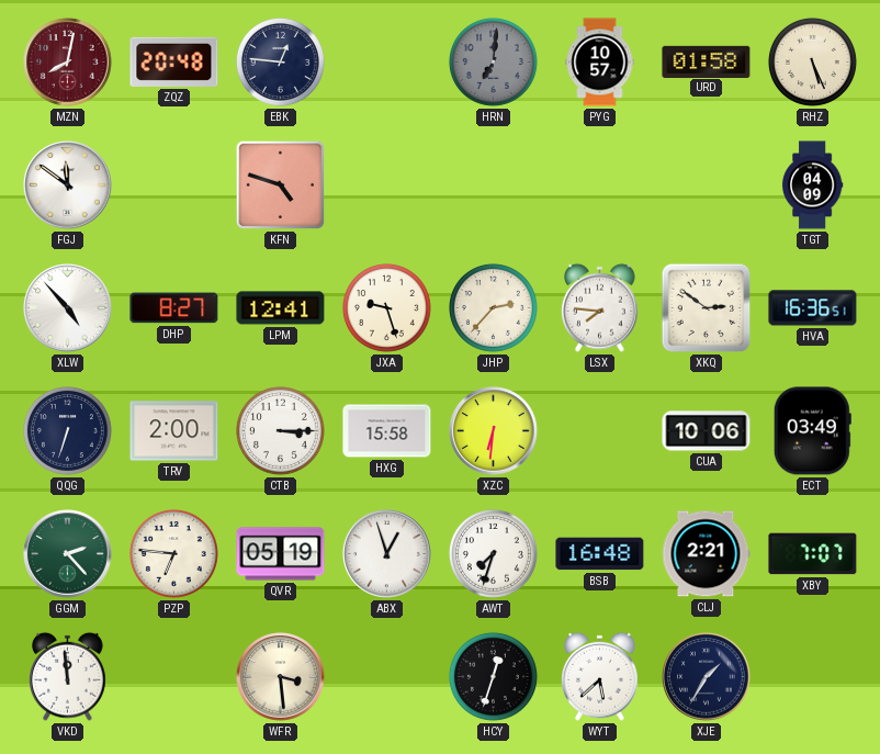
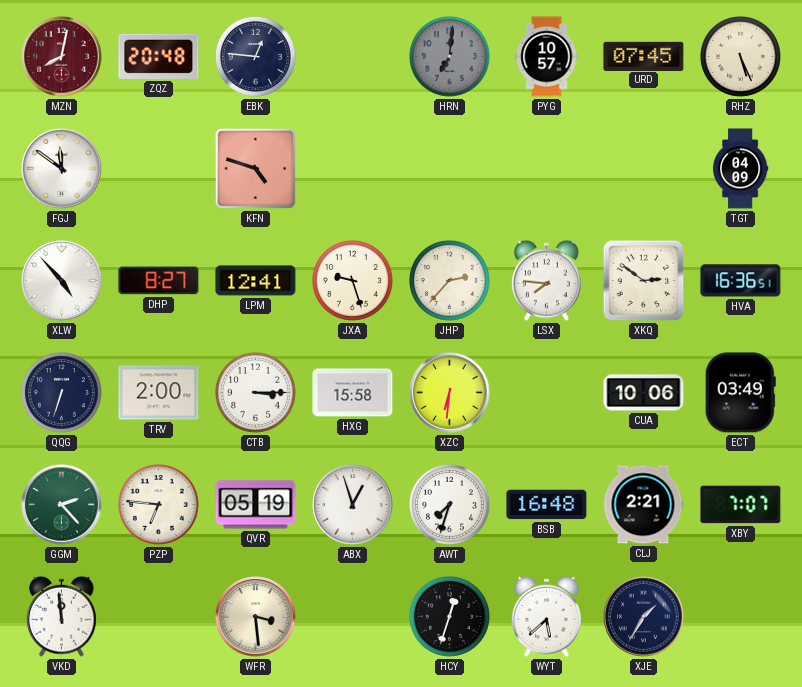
URD: 01:58 -> 07:45
